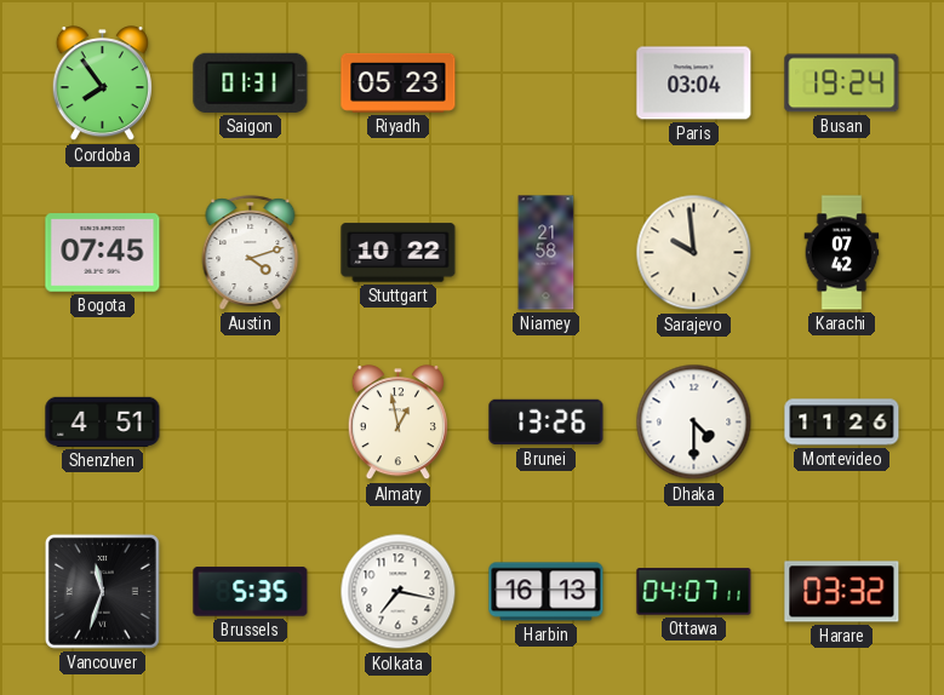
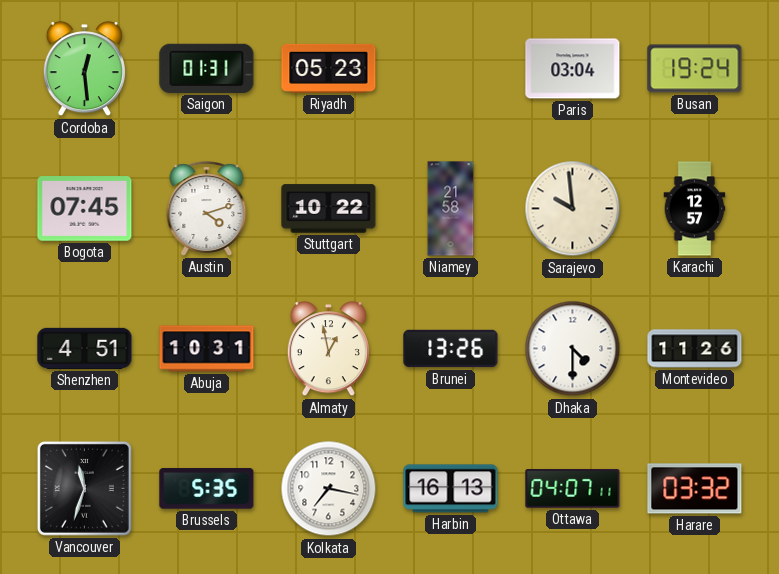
Cordoba: 7:54 -> 12:29
Karachi: 07:42 -> 12:57
Abuja: none -> 10:31
